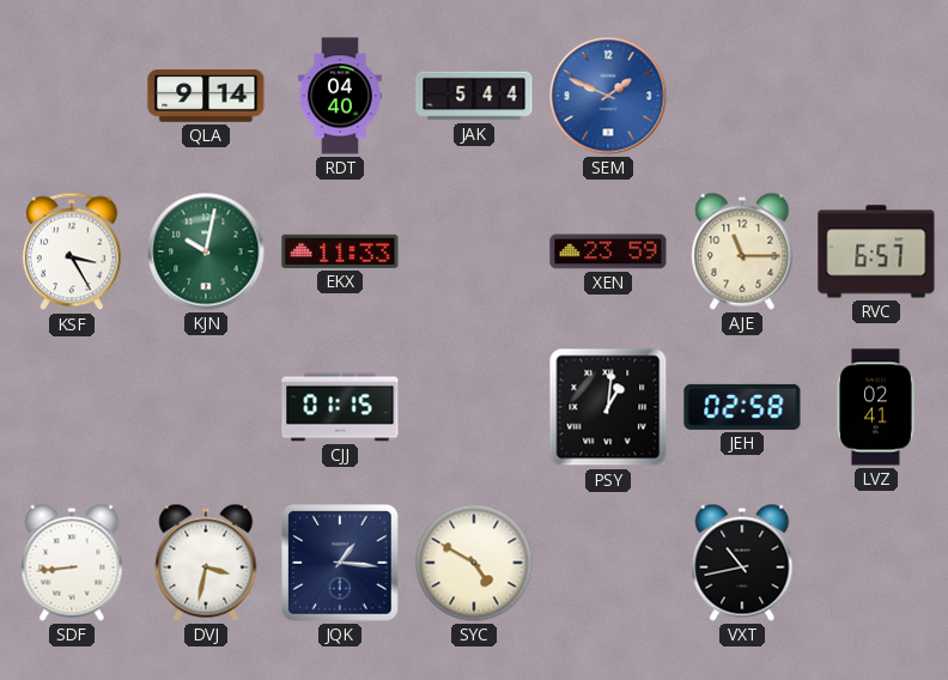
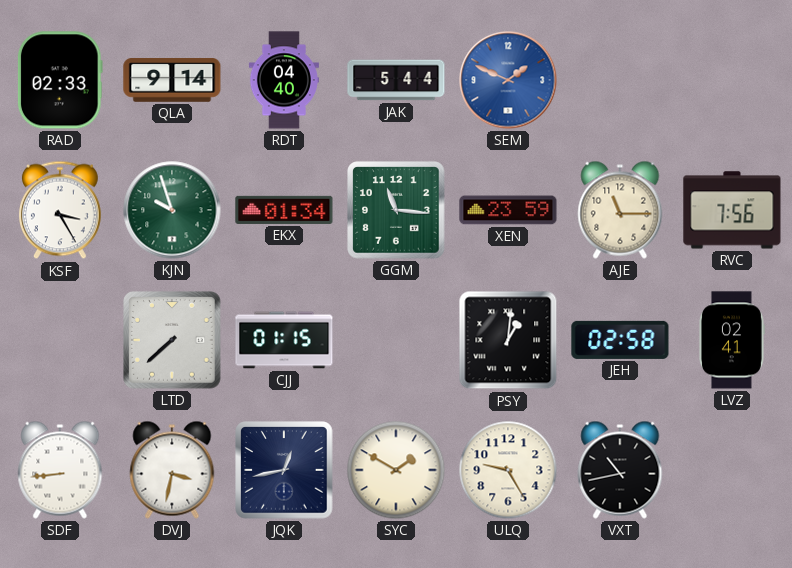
RAD: none -> 02:33
KJN: 10:02 -> 9:57
EKX: 11:33 -> 01:34
GGM: none -> 11:16
RVC: 6:57 -> 7:56
LTD: none -> 7:38
JQK: 1:16 -> 12:43
SYC: 4:50 -> 1:50
ULQ: none -> 9:25
